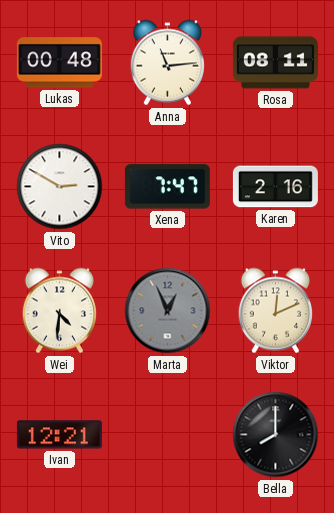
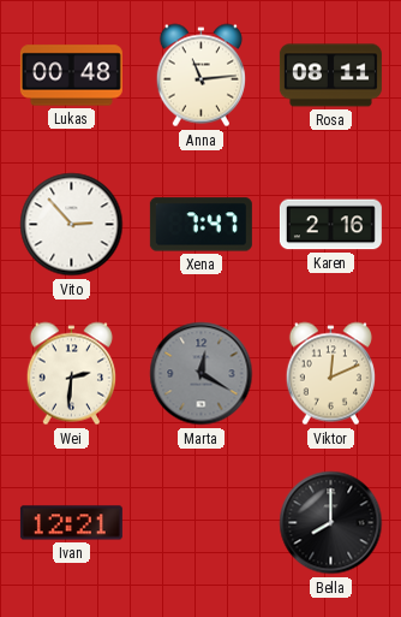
Vito: 2:50 -> 2:53
Wei: 4:31 -> 2:31
Marta: 12:56 -> 12:20
